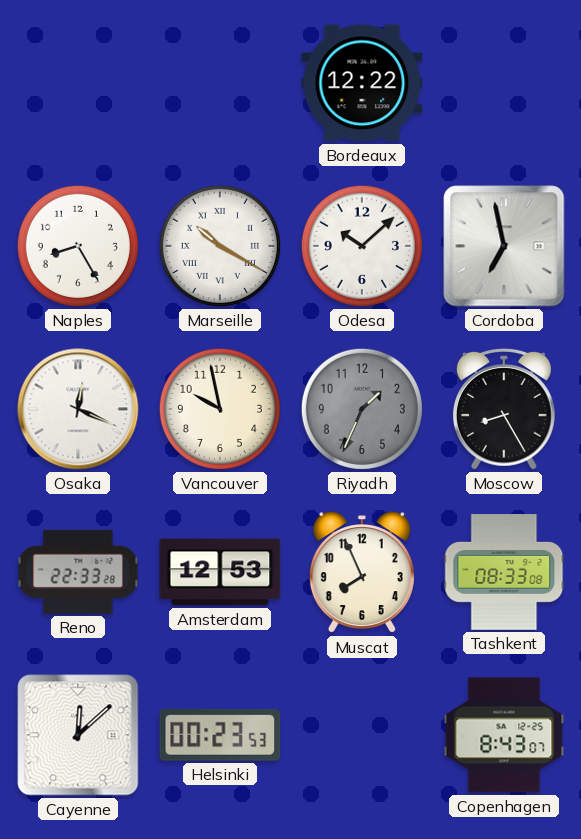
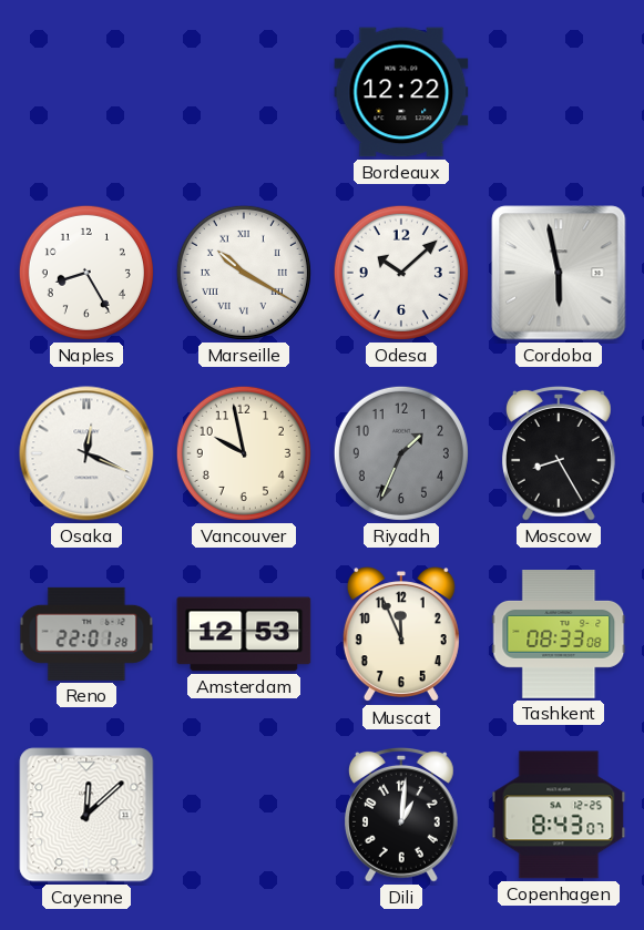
Cordoba: 6:58 -> 5:58
Reno: 22:33 -> 22:01
Muscat: 7:56 -> 11:56
Helsinki: 00:23 -> none
Dili: none -> 1:01
